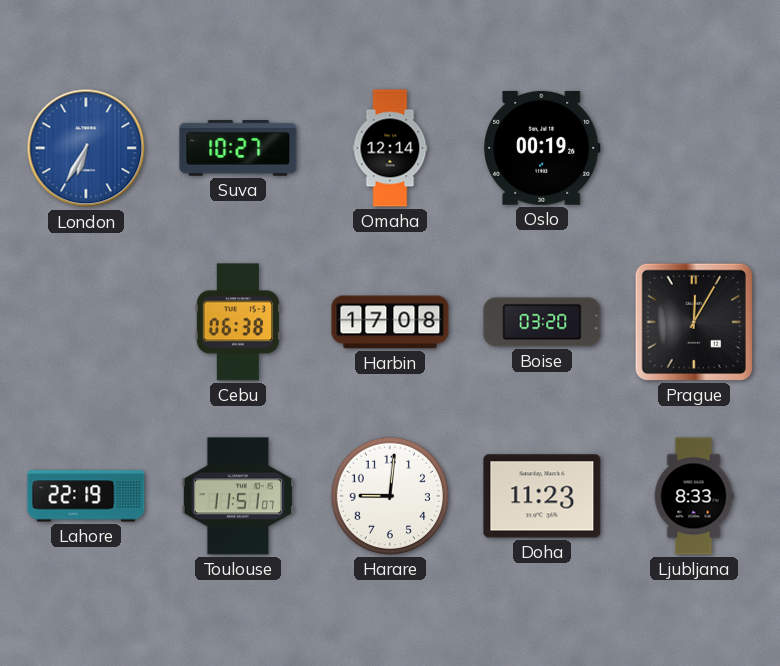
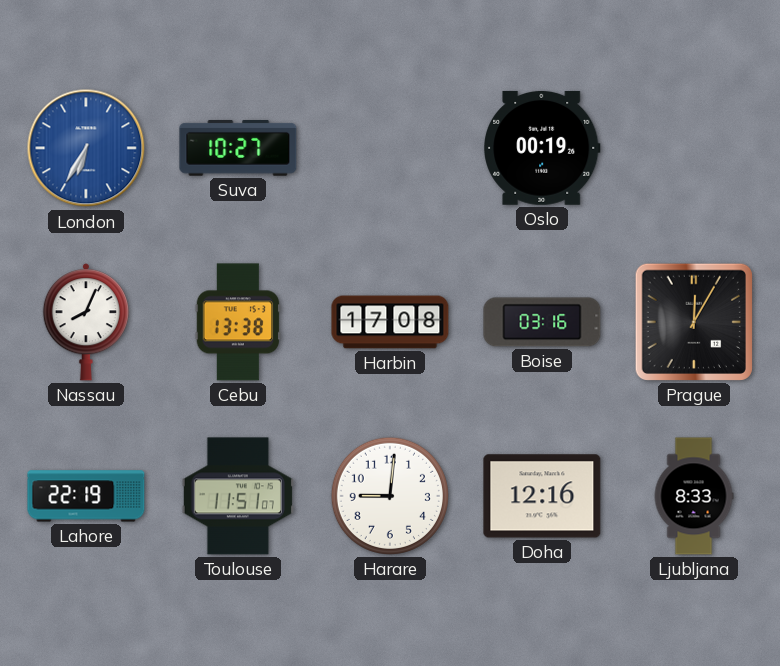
Omaha: 12:14 -> none
Nassau: none -> 8:04
Cebu: 06:38 -> 13:38
Boise: 03:20 -> 03:16
Doha: 11:23 -> 12:16
